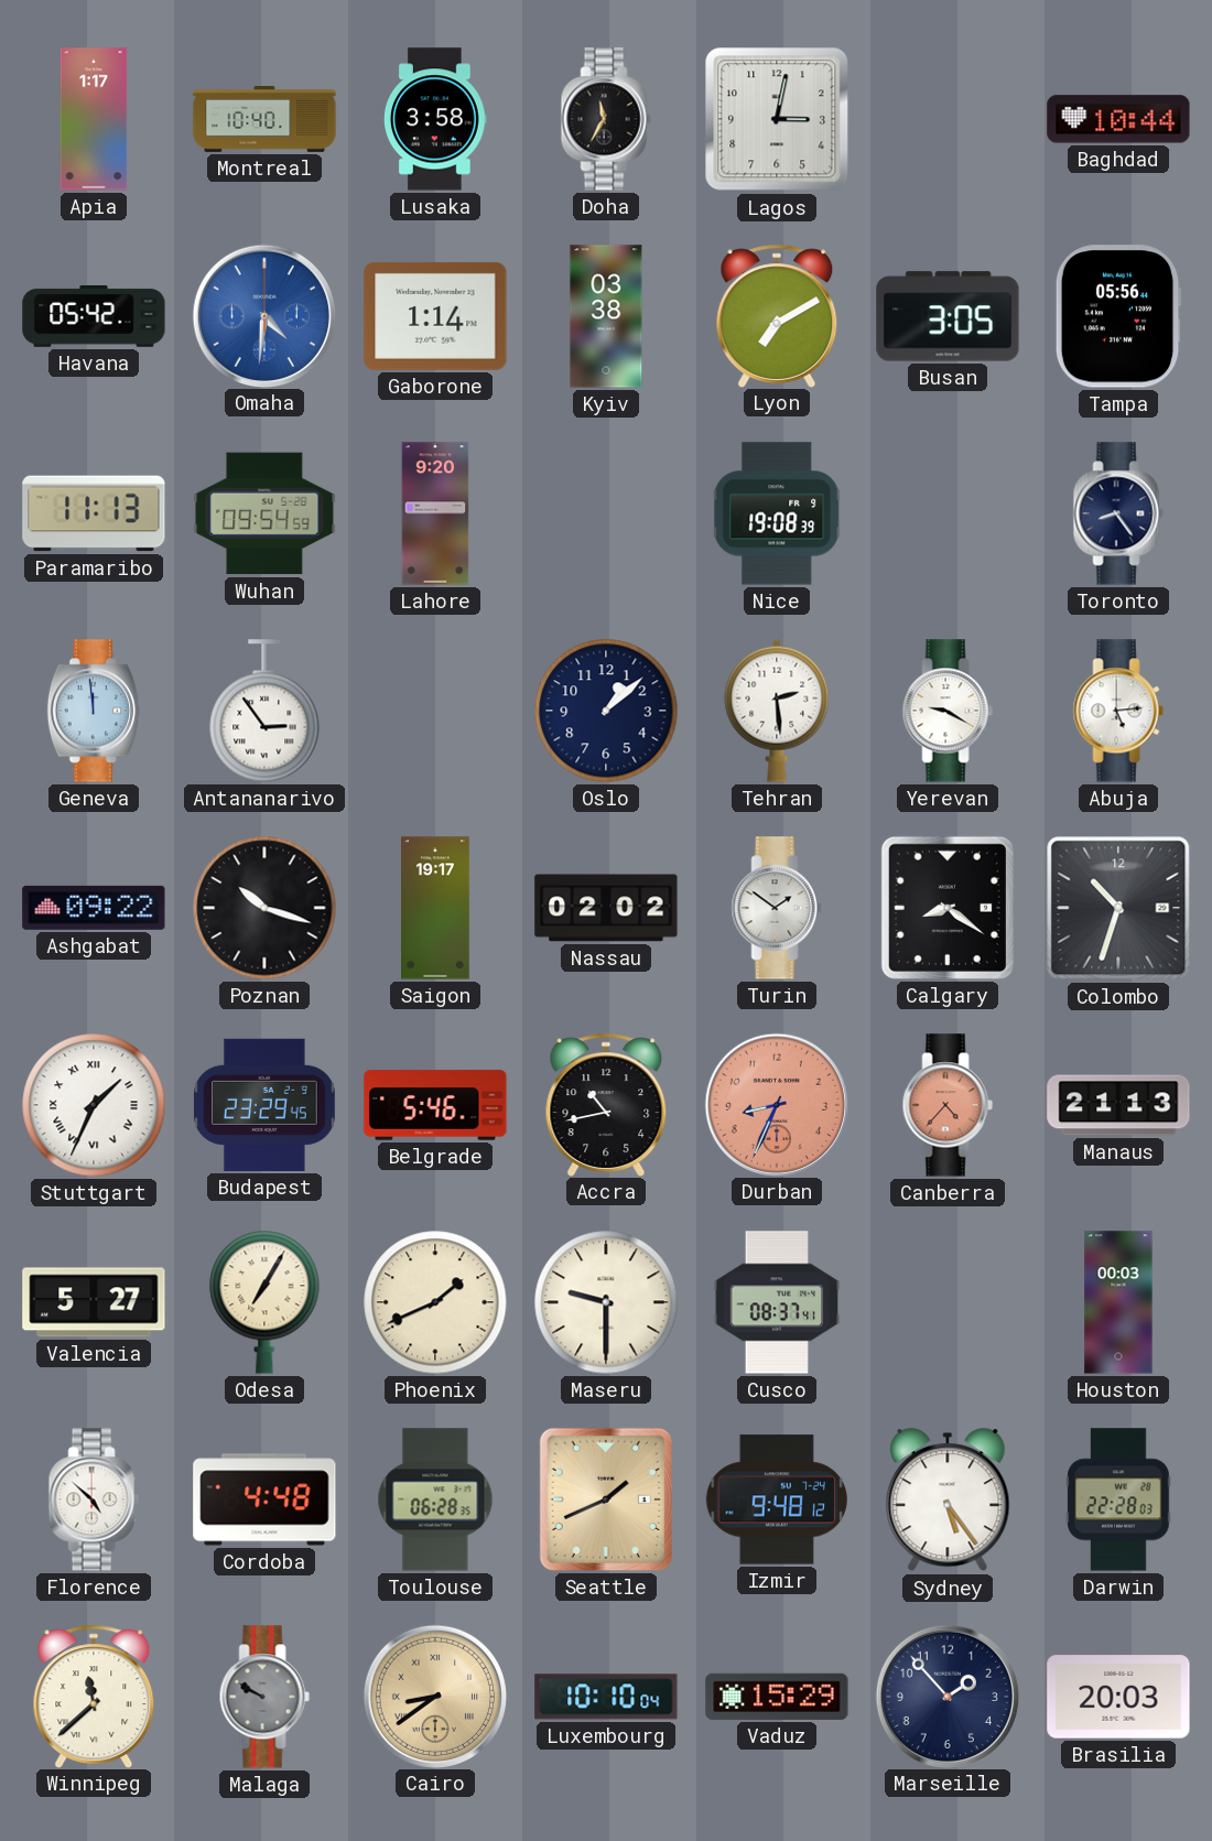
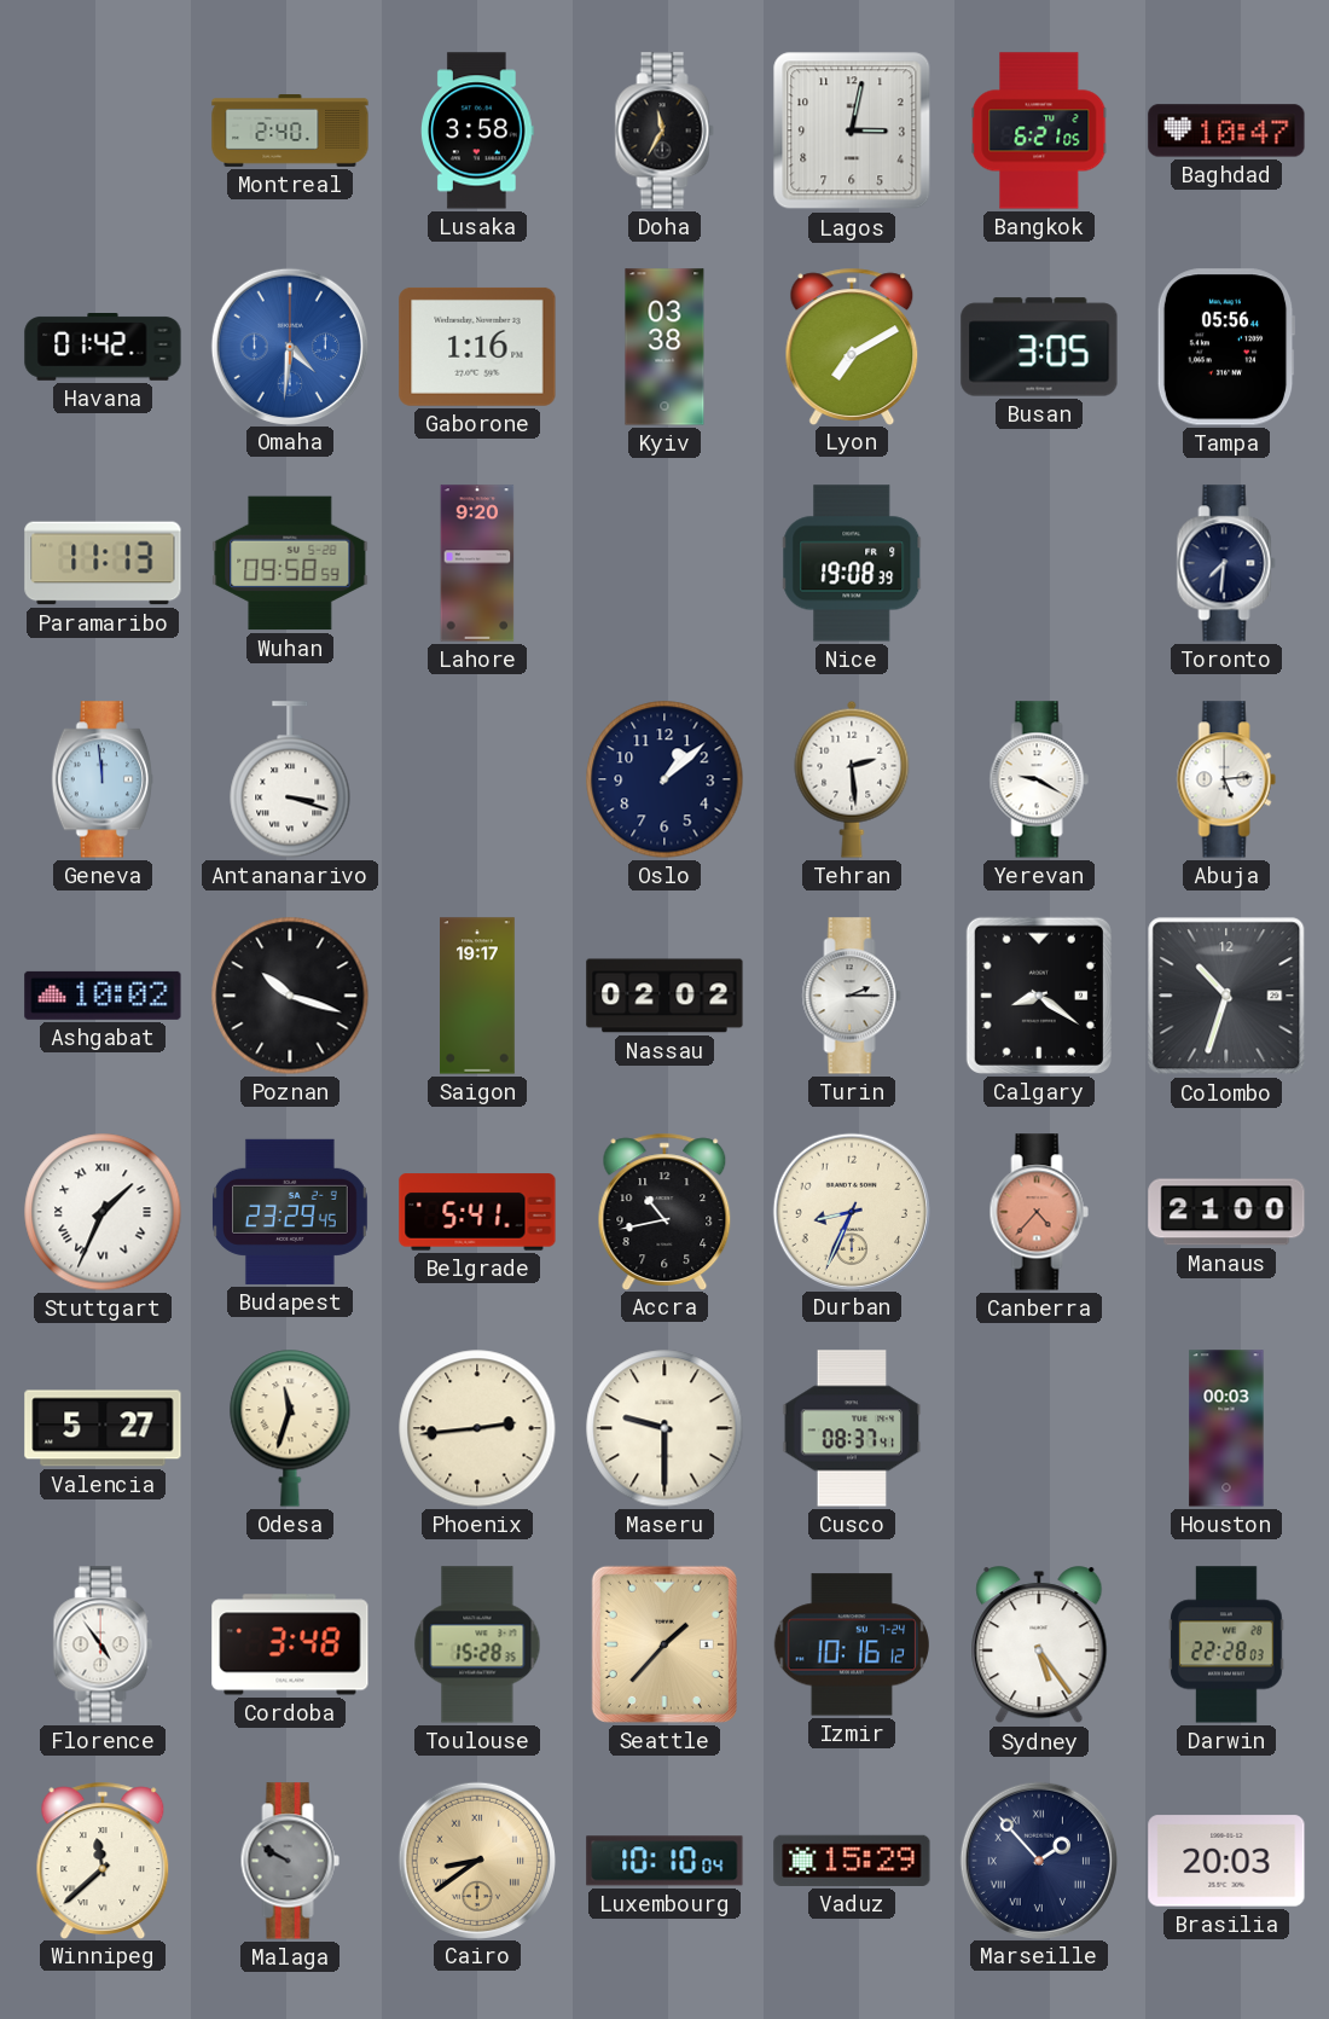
Apia: 1:17 -> none
Montreal: 10:40 -> 2:40
Bangkok: none -> 6:21
Baghdad: 10:44 -> 10:47
Havana: 05:42 -> 01:42
Gaborone: 1:14 -> 1:16
Wuhan: 09:54 -> 09:58
Toronto: 8:24 -> 7:31
Antananarivo: 2:54 -> 3:18
Ashgabat: 09:22 -> 10:02
Turin: 1:51 -> 2:15
Belgrade: 5:46 -> 5:41
Durban dial: salmon -> cream
Manaus: 21:13 -> 21:00
Odesa: 7:05 -> 11:33
Phoenix: 1:41 -> 2:44
Florence: 4:52 -> 4:54
Cordoba: 4:48 -> 3:48
Toulouse: 06:28 -> 15:28
Seattle: 1:41 -> 1:37
Izmir: 9:48 -> 10:16
Marseille numerals: Arabic -> Roman
